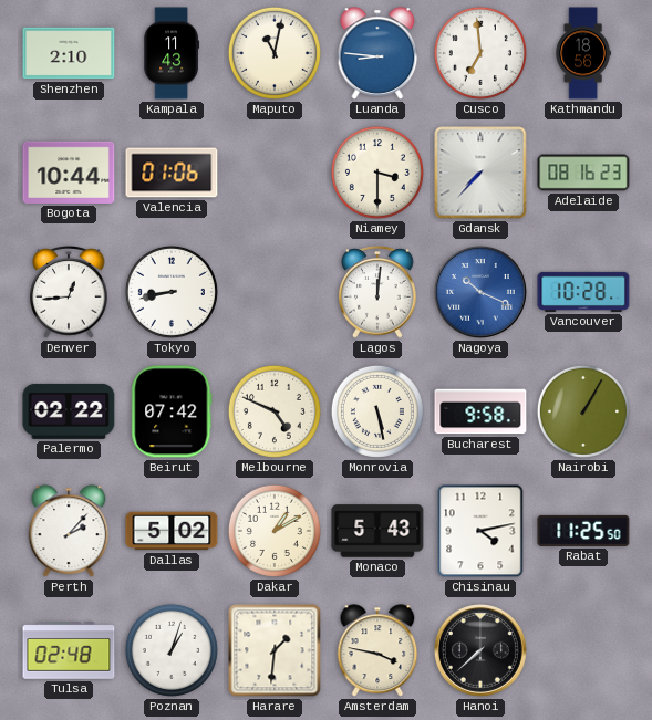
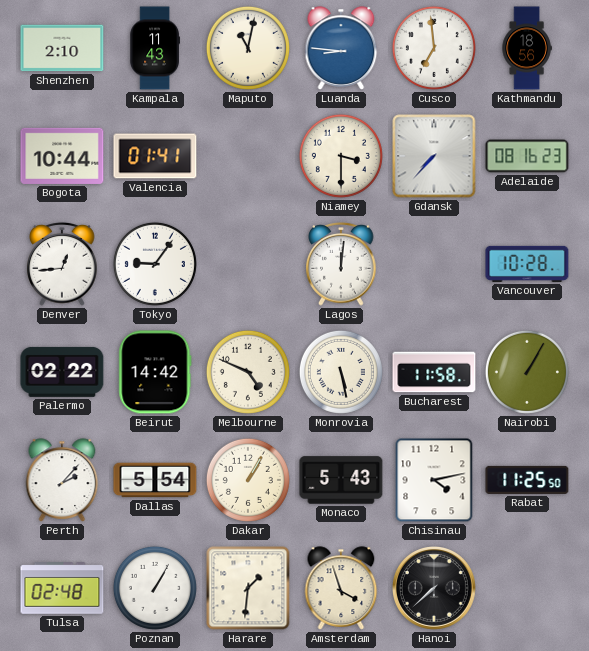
Valencia: 01:06 -> 01:41
Tokyo: 8:43 -> 9:06
Nagoya: 10:19 -> none
Beirut: 07:42 -> 14:42
Bucharest: 9:58 -> 11:58
Dallas: 5:02 -> 5:54
Dakar: 1:10 -> 1:05
Poznan: 1:03 -> 1:05
Amsterdam: 3:47 -> 3:57
